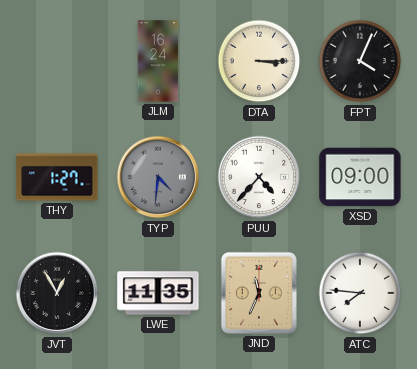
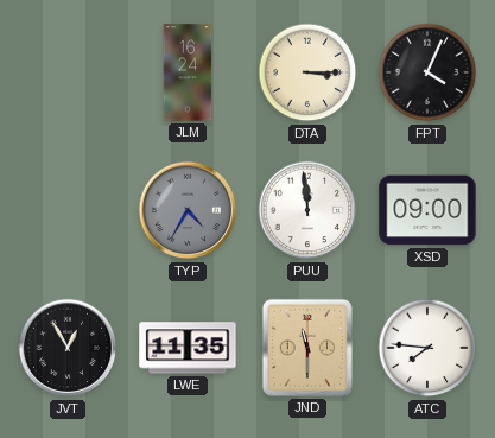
THY: 1:27 -> none
TYP: 4:31 -> 4:35
PUU: 4:37 -> 11:59
JND: 11:34 -> 11:30
